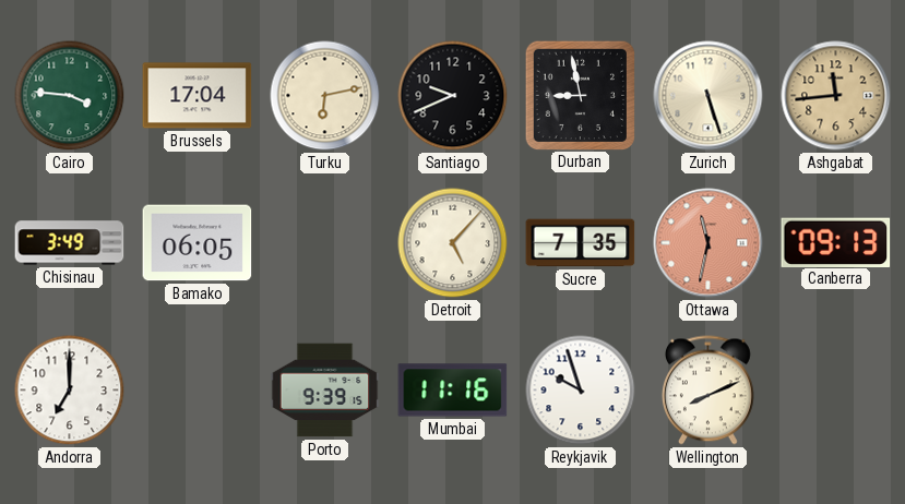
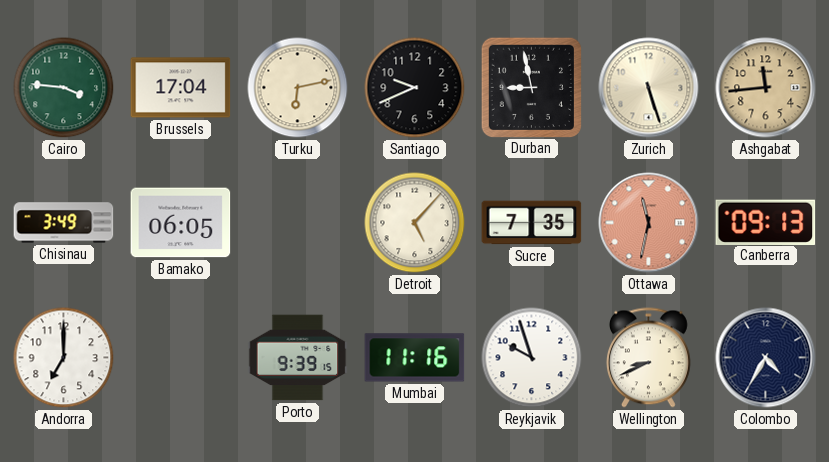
Wellington: 8:11 -> 8:41
Colombo: none -> 4:35
